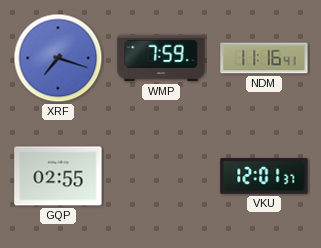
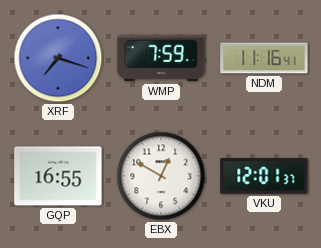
GQP: 02:55 -> 16:55
EBX: none -> 12:50
